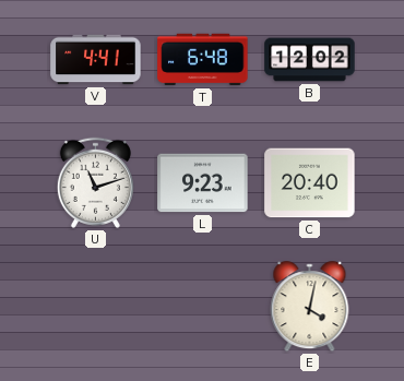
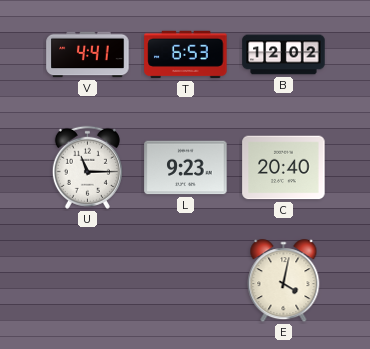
T: 6:48 -> 6:53
U: 11:12 -> 11:15
